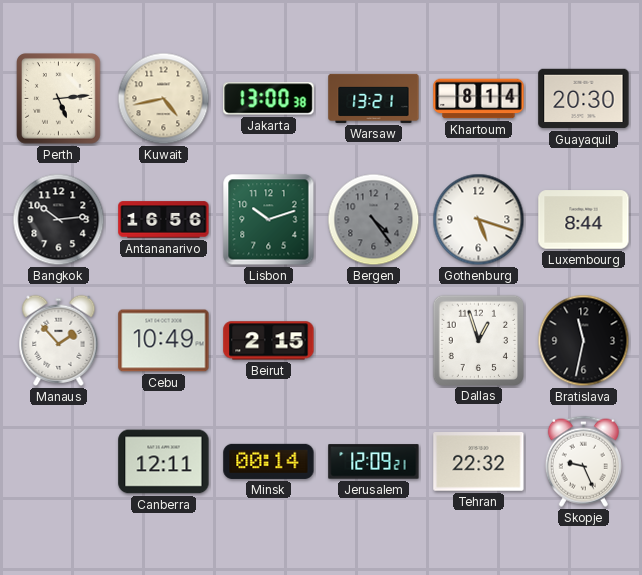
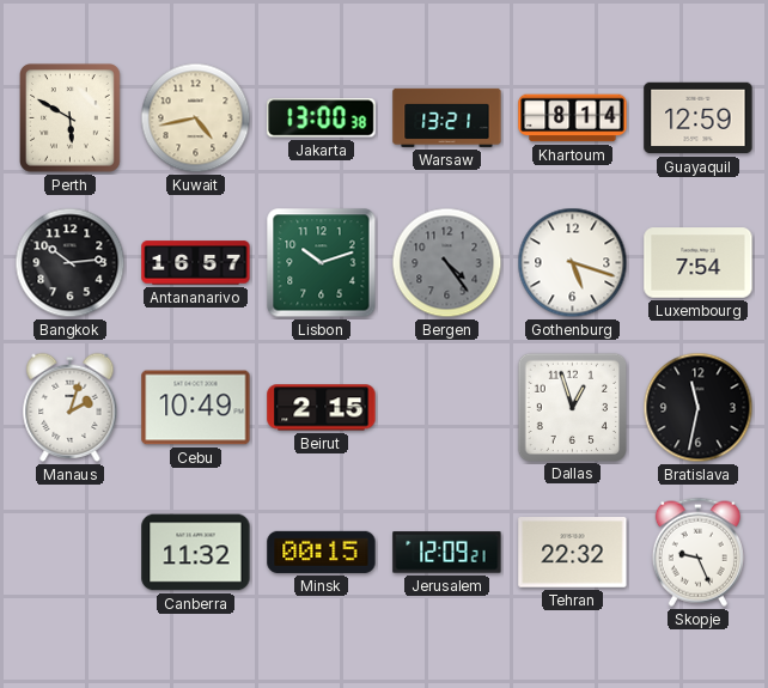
Perth: 5:14 -> 5:50
Guayaquil: 20:30 -> 12:59
Antananarivo: 16:56 -> 16:57
Luxembourg: 8:44 -> 7:54
Manaus: 1:53 -> 2:03
Canberra: 12:11 -> 11:32
Minsk: 00:14 -> 00:15
